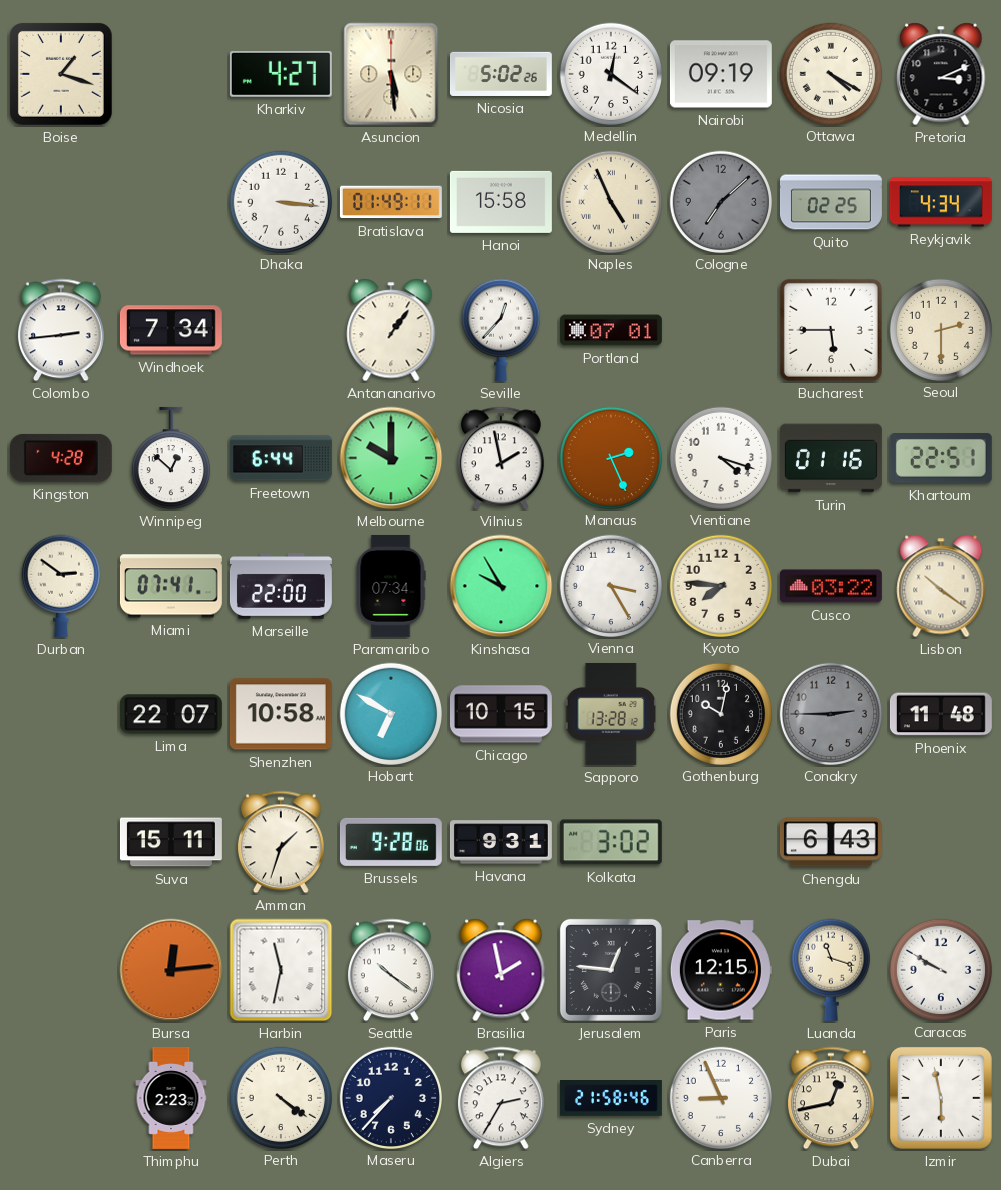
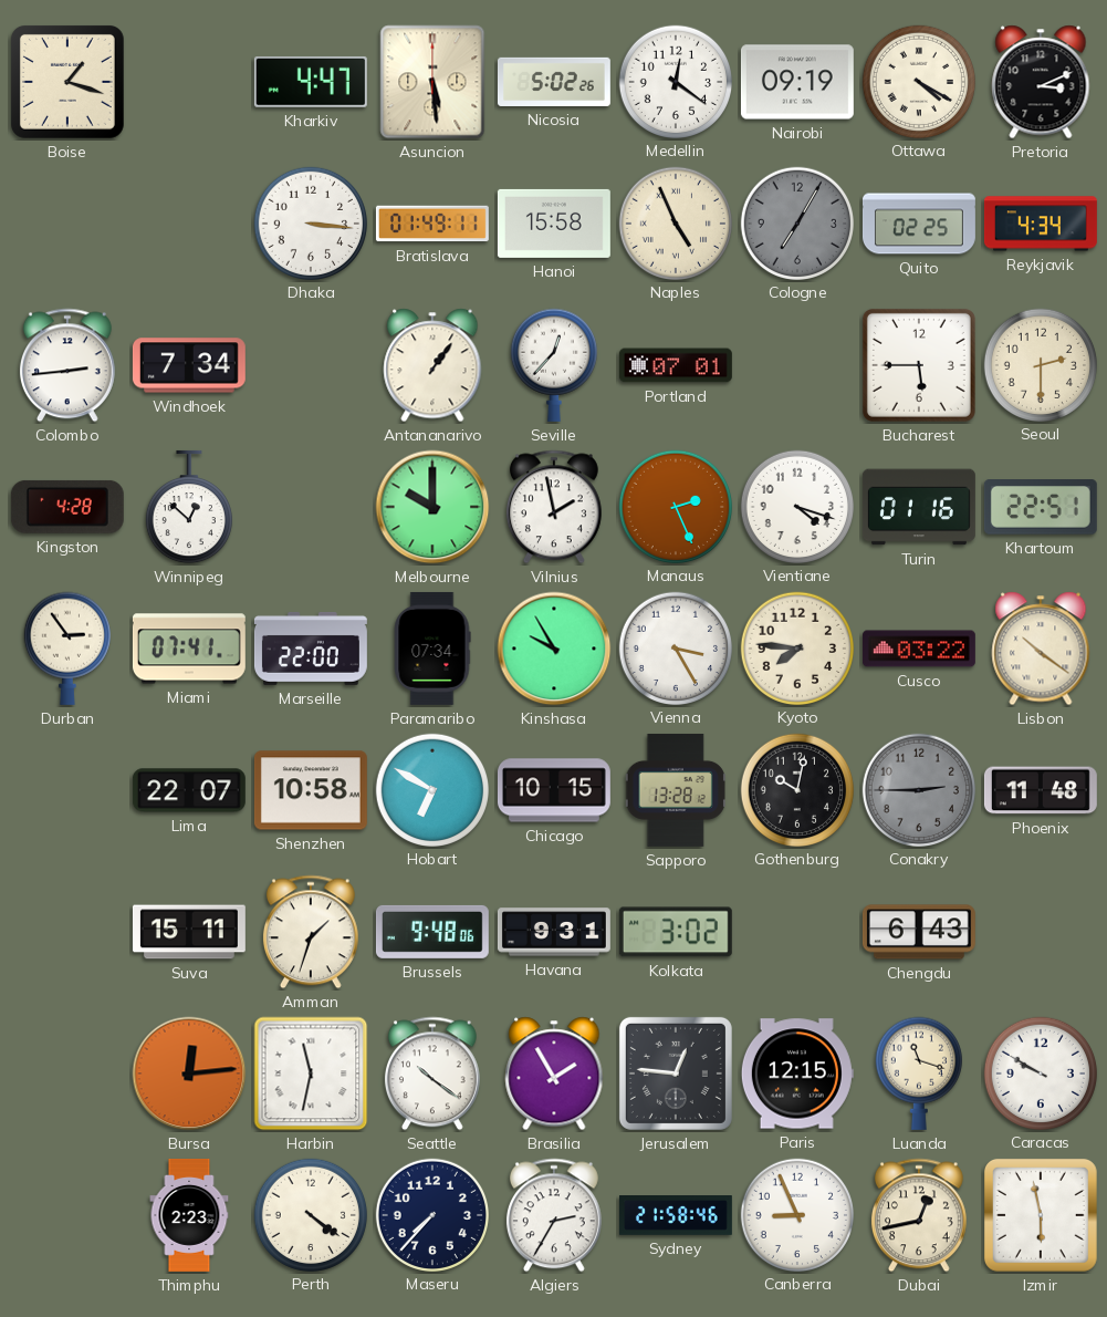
Kharkiv: 4:27 -> 4:47
Cologne: 7:08 -> 7:05
Freetown: 6:44 -> none
Durban: 2:51 -> 2:54
Brussels: 9:28 -> 9:48
Brasilia: 1:58 -> 1:55
